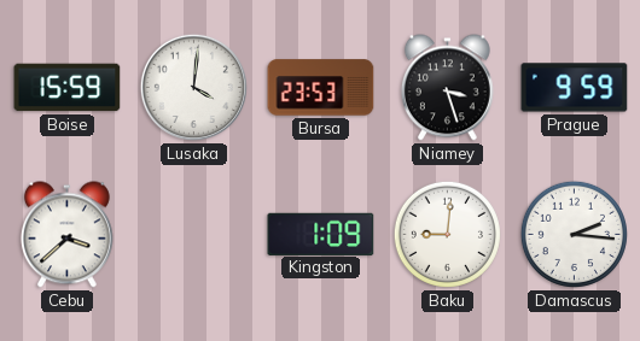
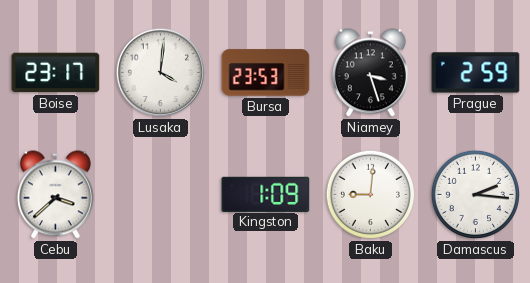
Boise: 15:59 -> 23:17
Prague: 9:59 -> 2:59
